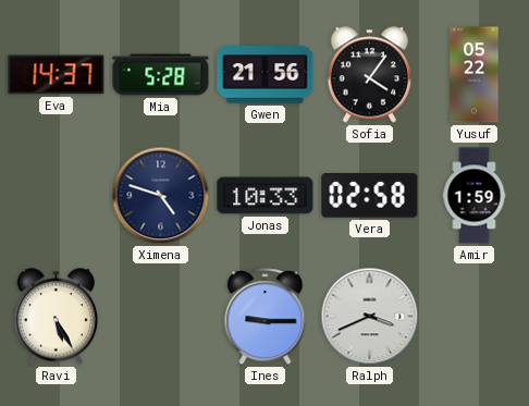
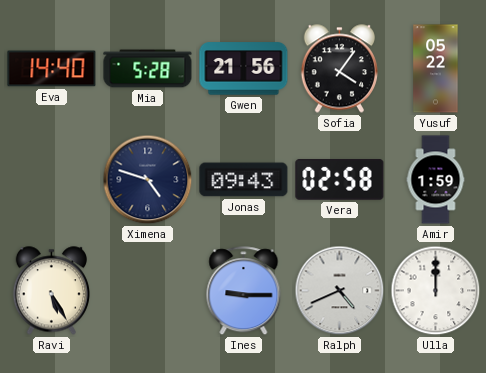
Eva: 14:37 -> 14:40
Jonas: 10:33 -> 09:43
Ralph: 3:41 -> 4:41
Ulla: none -> 12:00
